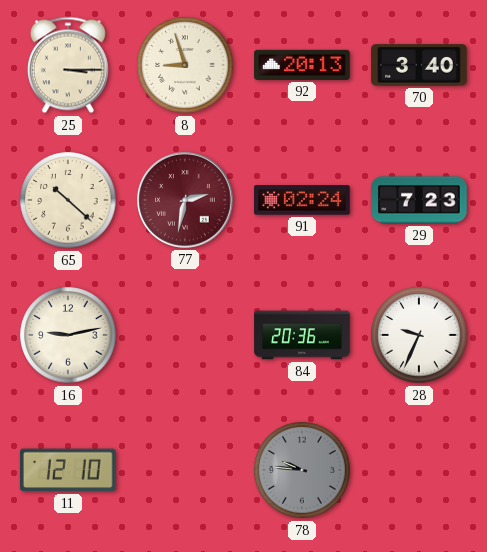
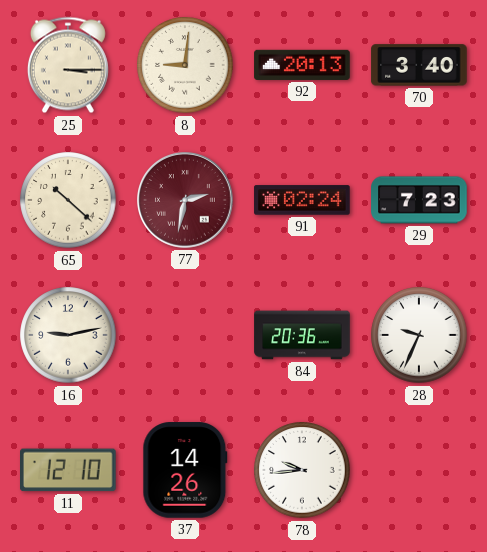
8: 8:57 -> 9:01
37: none -> 14:26
78: 9:46 -> 9:44
78 dial: grey -> white
